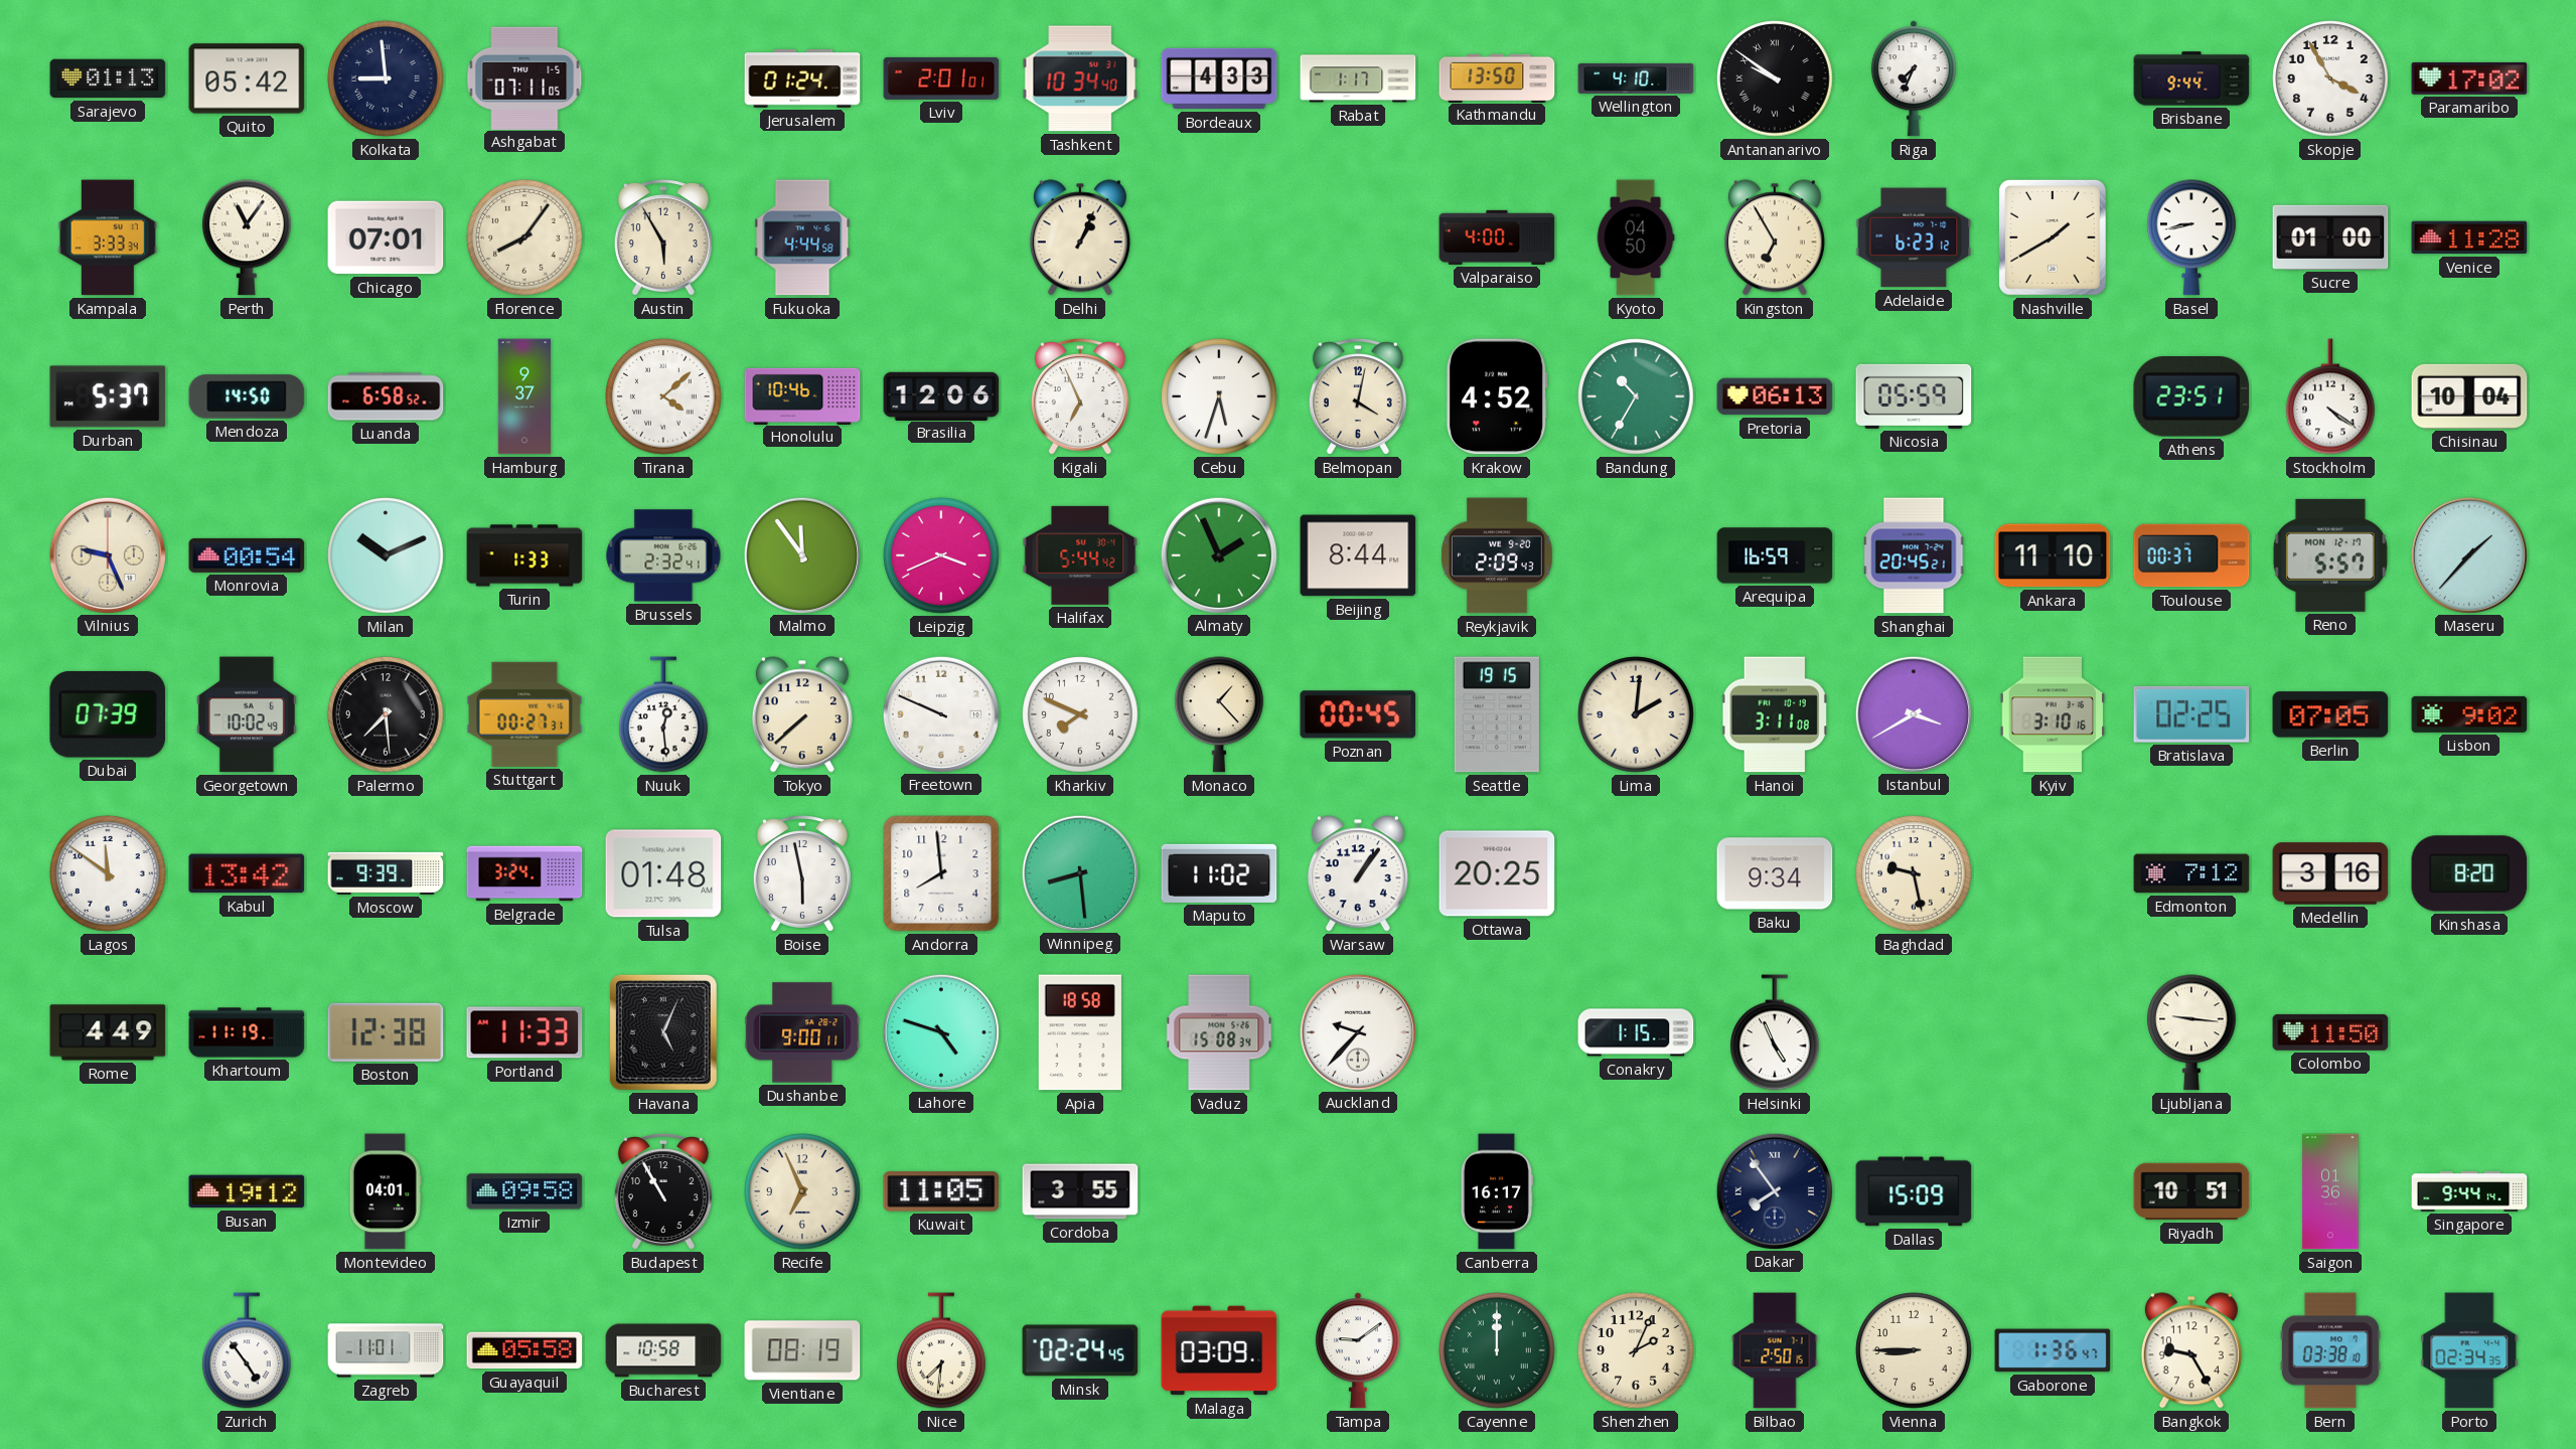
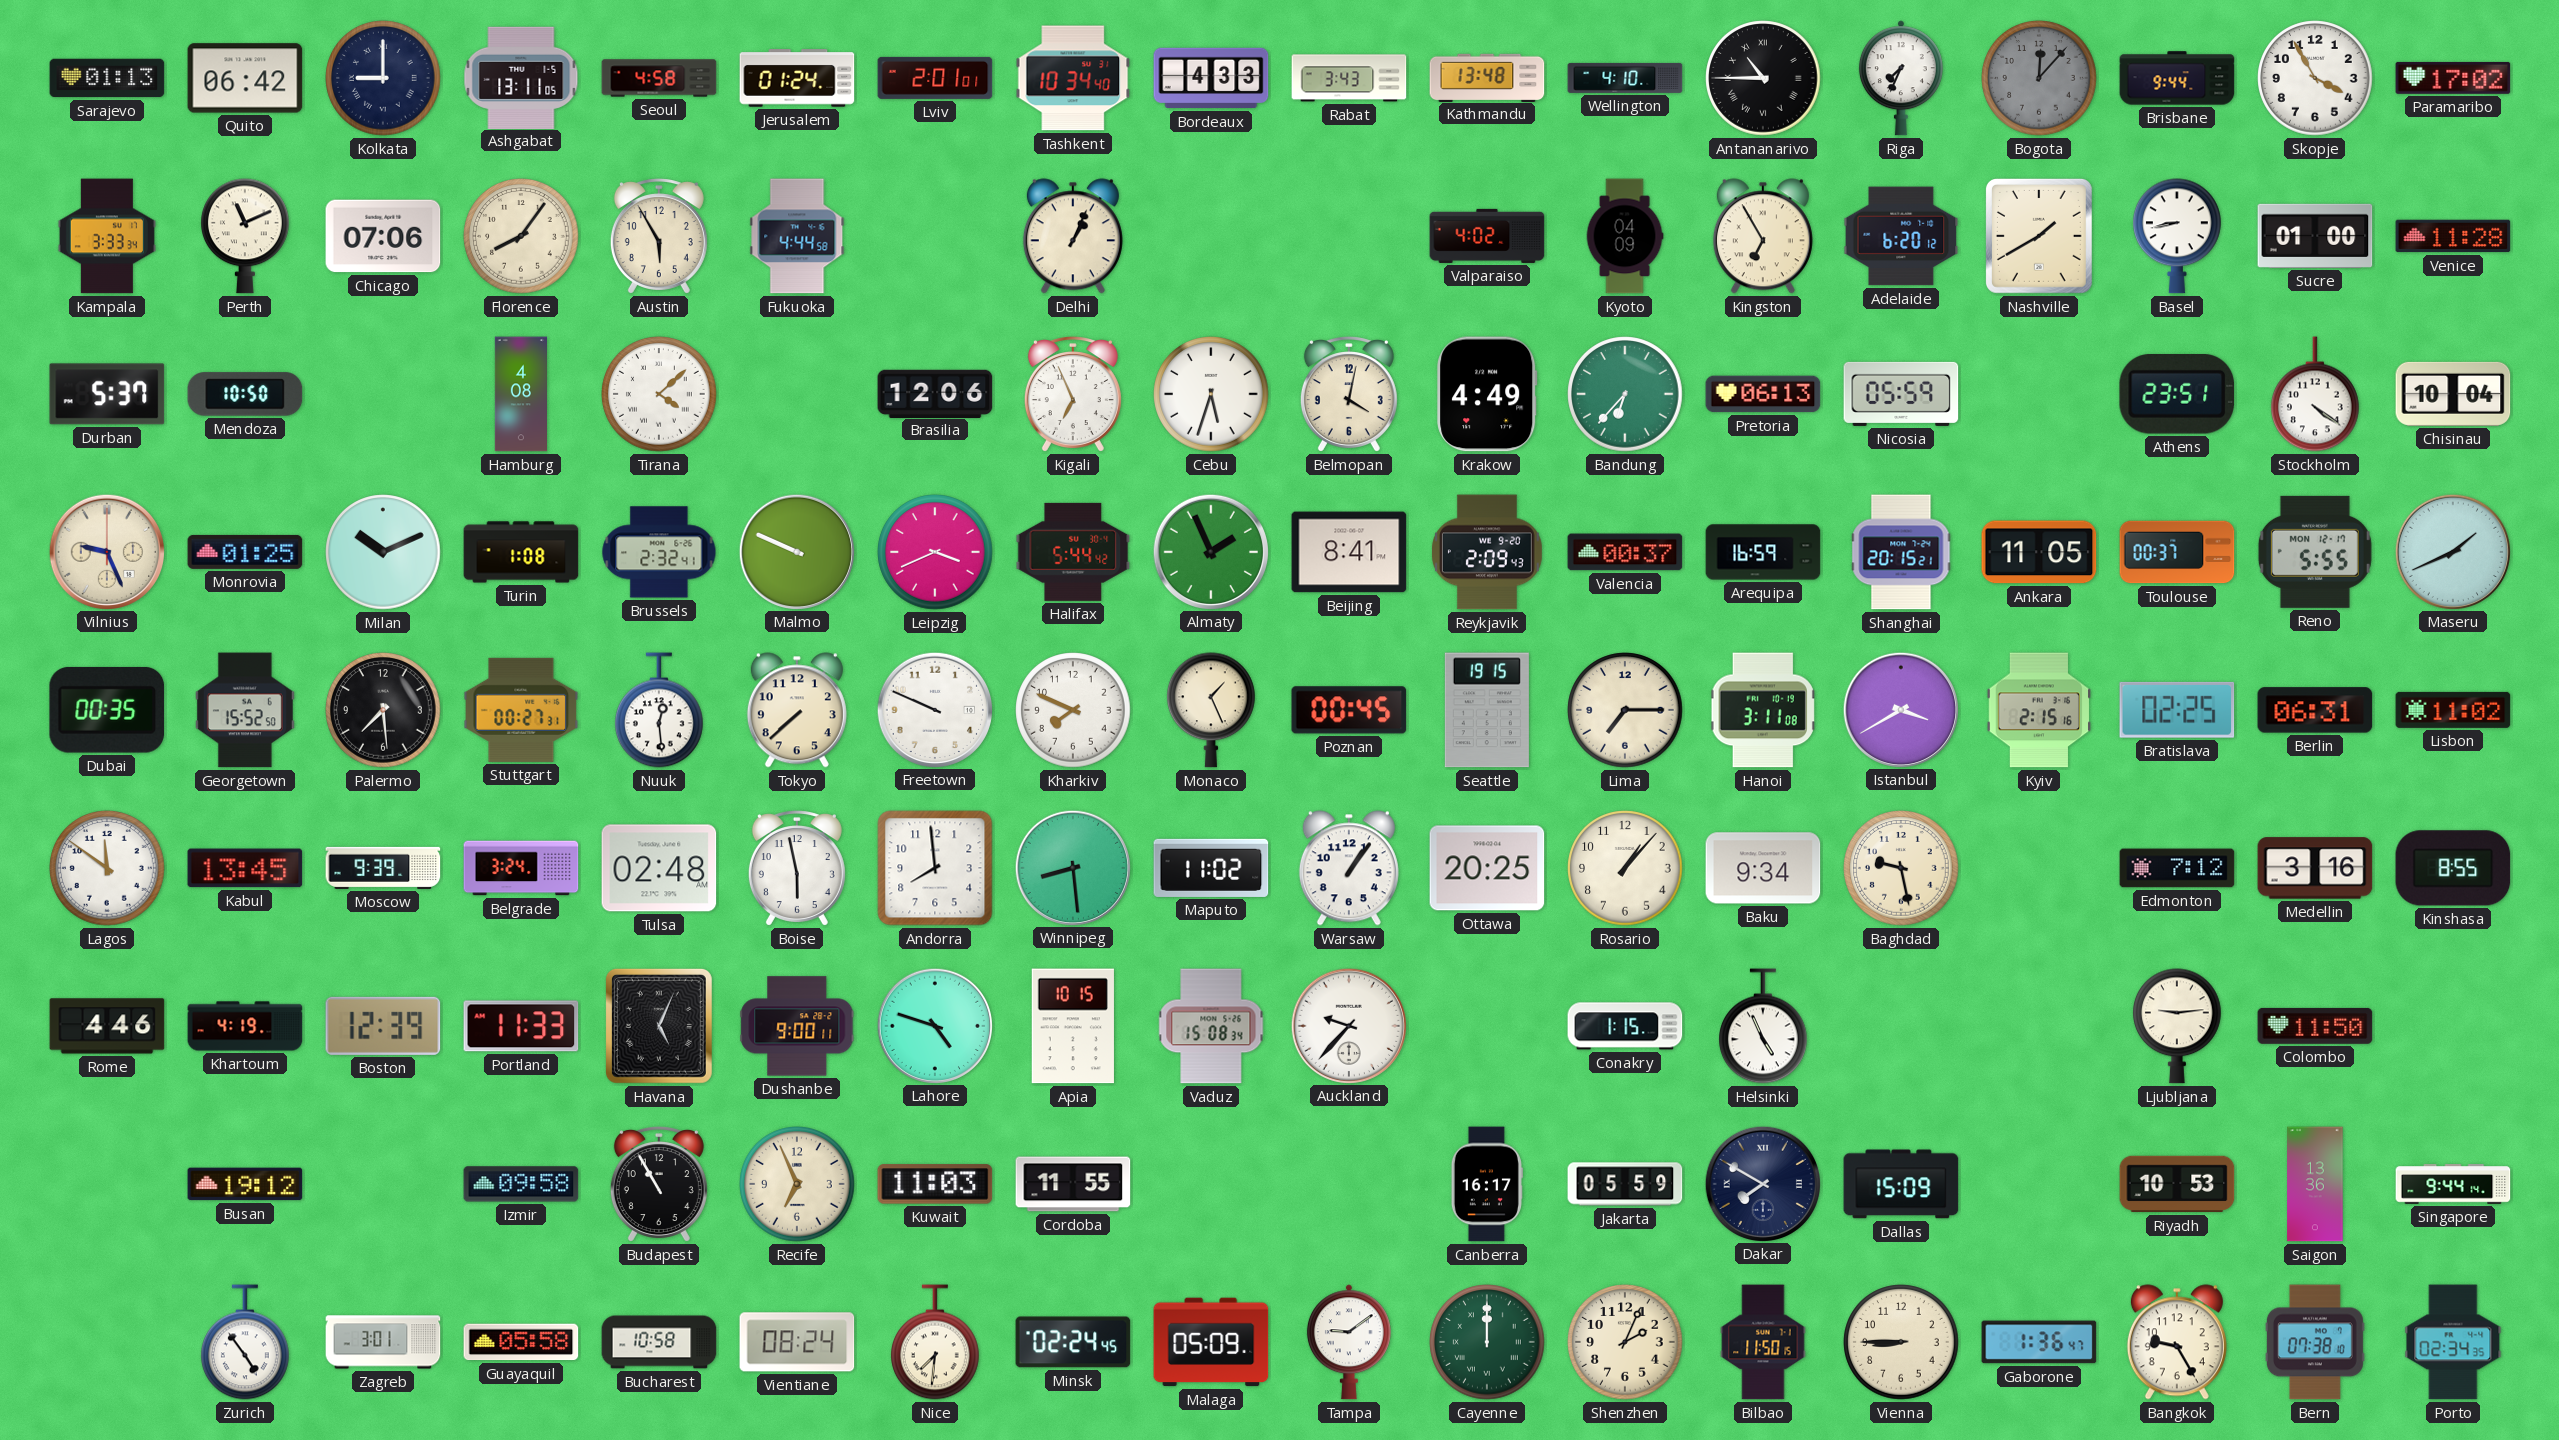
Quito: 05:42 -> 06:42
Kolkata: 8:59 -> 9:00
Ashgabat: 07:11 -> 13:11
Seoul: none -> 4:58
Rabat: 1:17 -> 3:43
Kathmandu: 13:50 -> 13:48
Antananarivo: 9:51 -> 10:45
Bogota: none -> 12:07
Perth: 11:06 -> 11:11
Chicago: 07:01 -> 07:06
Valparaiso: 4:00 -> 4:02
Kyoto: 04:50 -> 04:09
Adelaide: 6:23 -> 6:20
Mendoza: 14:50 -> 10:50
Luanda: 6:58 -> none
Hamburg: 9:37 -> 4:08
Honolulu: 10:46 -> none
Krakow: 4:52 -> 4:49
Bandung: 10:35 -> 6:37
Monrovia: 00:54 -> 01:25
Turin: 1:33 -> 1:08
Malmo: 11:54 -> 9:49
Beijing: 8:44 -> 8:41
Valencia: none -> 00:37
Shanghai: 20:45 -> 20:15
Ankara: 11:10 -> 11:05
Reno: 5:57 -> 5:55
Maseru: 1:37 -> 1:41
Dubai: 07:39 -> 00:35
Georgetown: 10:02 -> 15:52
Monaco: 1:23 -> 1:26
Lima: 2:01 -> 7:15
Kyiv: 3:10 -> 2:15
Berlin: 07:05 -> 06:31
Lisbon: 9:02 -> 11:02
Kabul: 13:42 -> 13:45
Tulsa: 01:48 -> 02:48
Rosario: none -> 1:07
Kinshasa: 8:20 -> 8:55
Rome: 4:49 -> 4:46
Khartoum: 11:19 -> 4:19
Boston: 12:38 -> 12:39
Apia: 18:58 -> 10:15
Ljubljana: 9:16 -> 9:14
Montevideo: 04:01 -> none
Kuwait: 11:05 -> 11:03
Cordoba: 3:55 -> 11:55
Jakarta: none -> 05:59
Dakar: 7:54 -> 7:50
Riyadh: 10:51 -> 10:53
Saigon: 01:36 -> 13:36
Zagreb: 11:01 -> 3:01
Vientiane: 08:19 -> 08:24
Malaga: 03:09 -> 05:09
Bilbao: 2:50 -> 11:50
Bern: 03:38 -> 07:38
